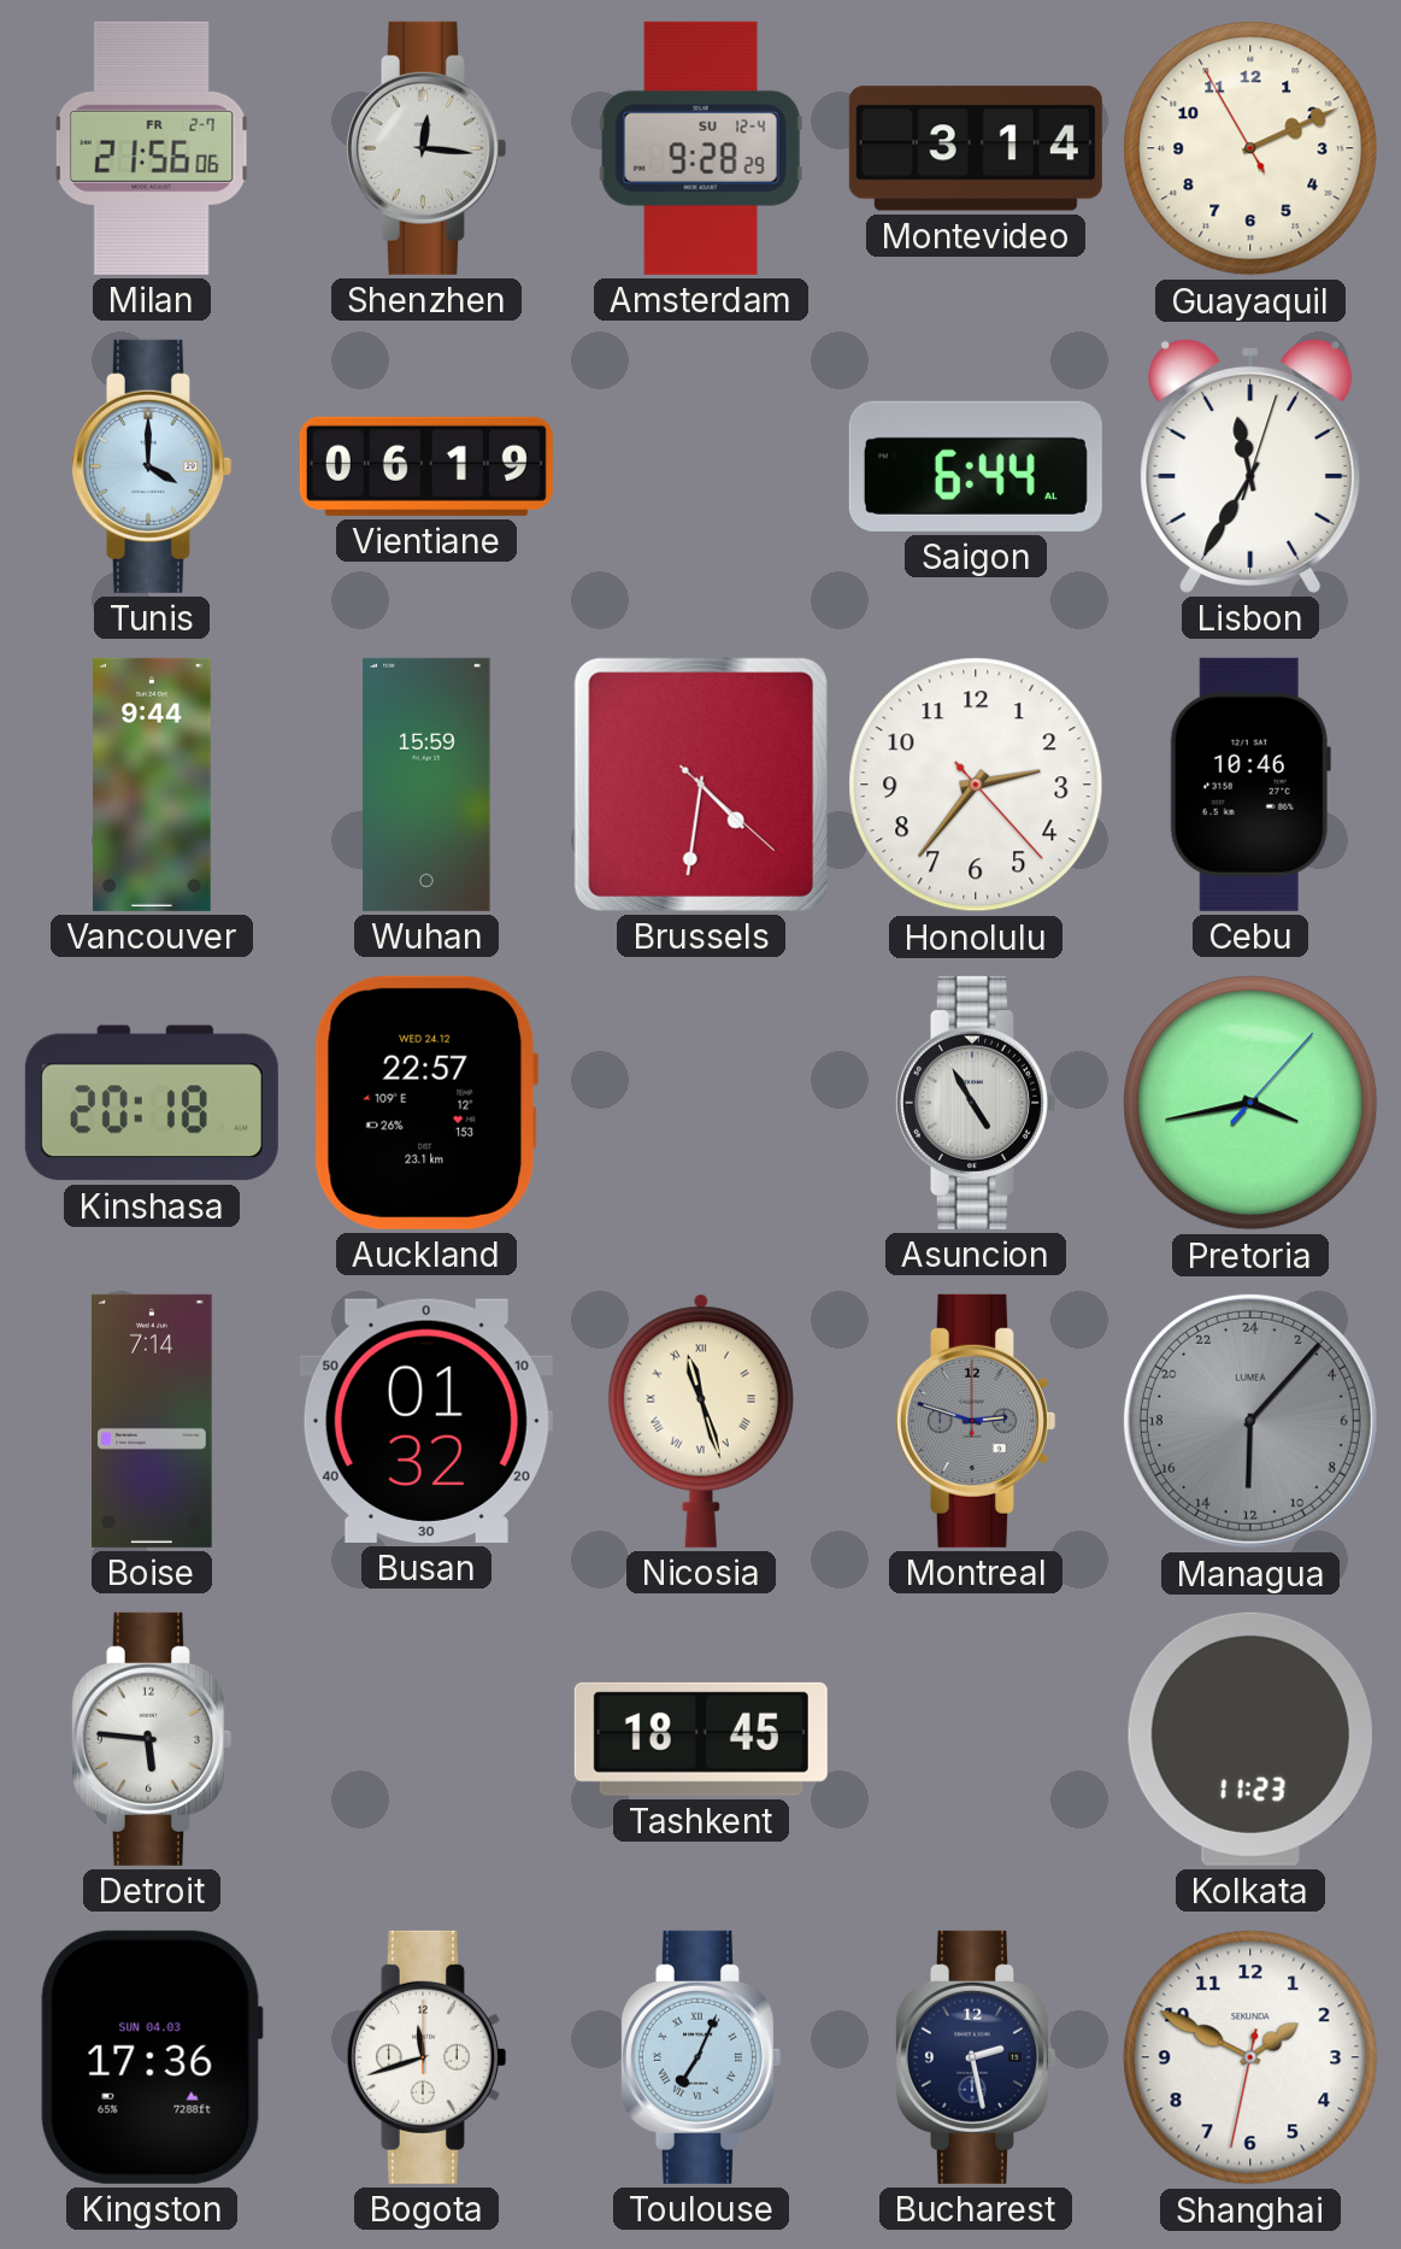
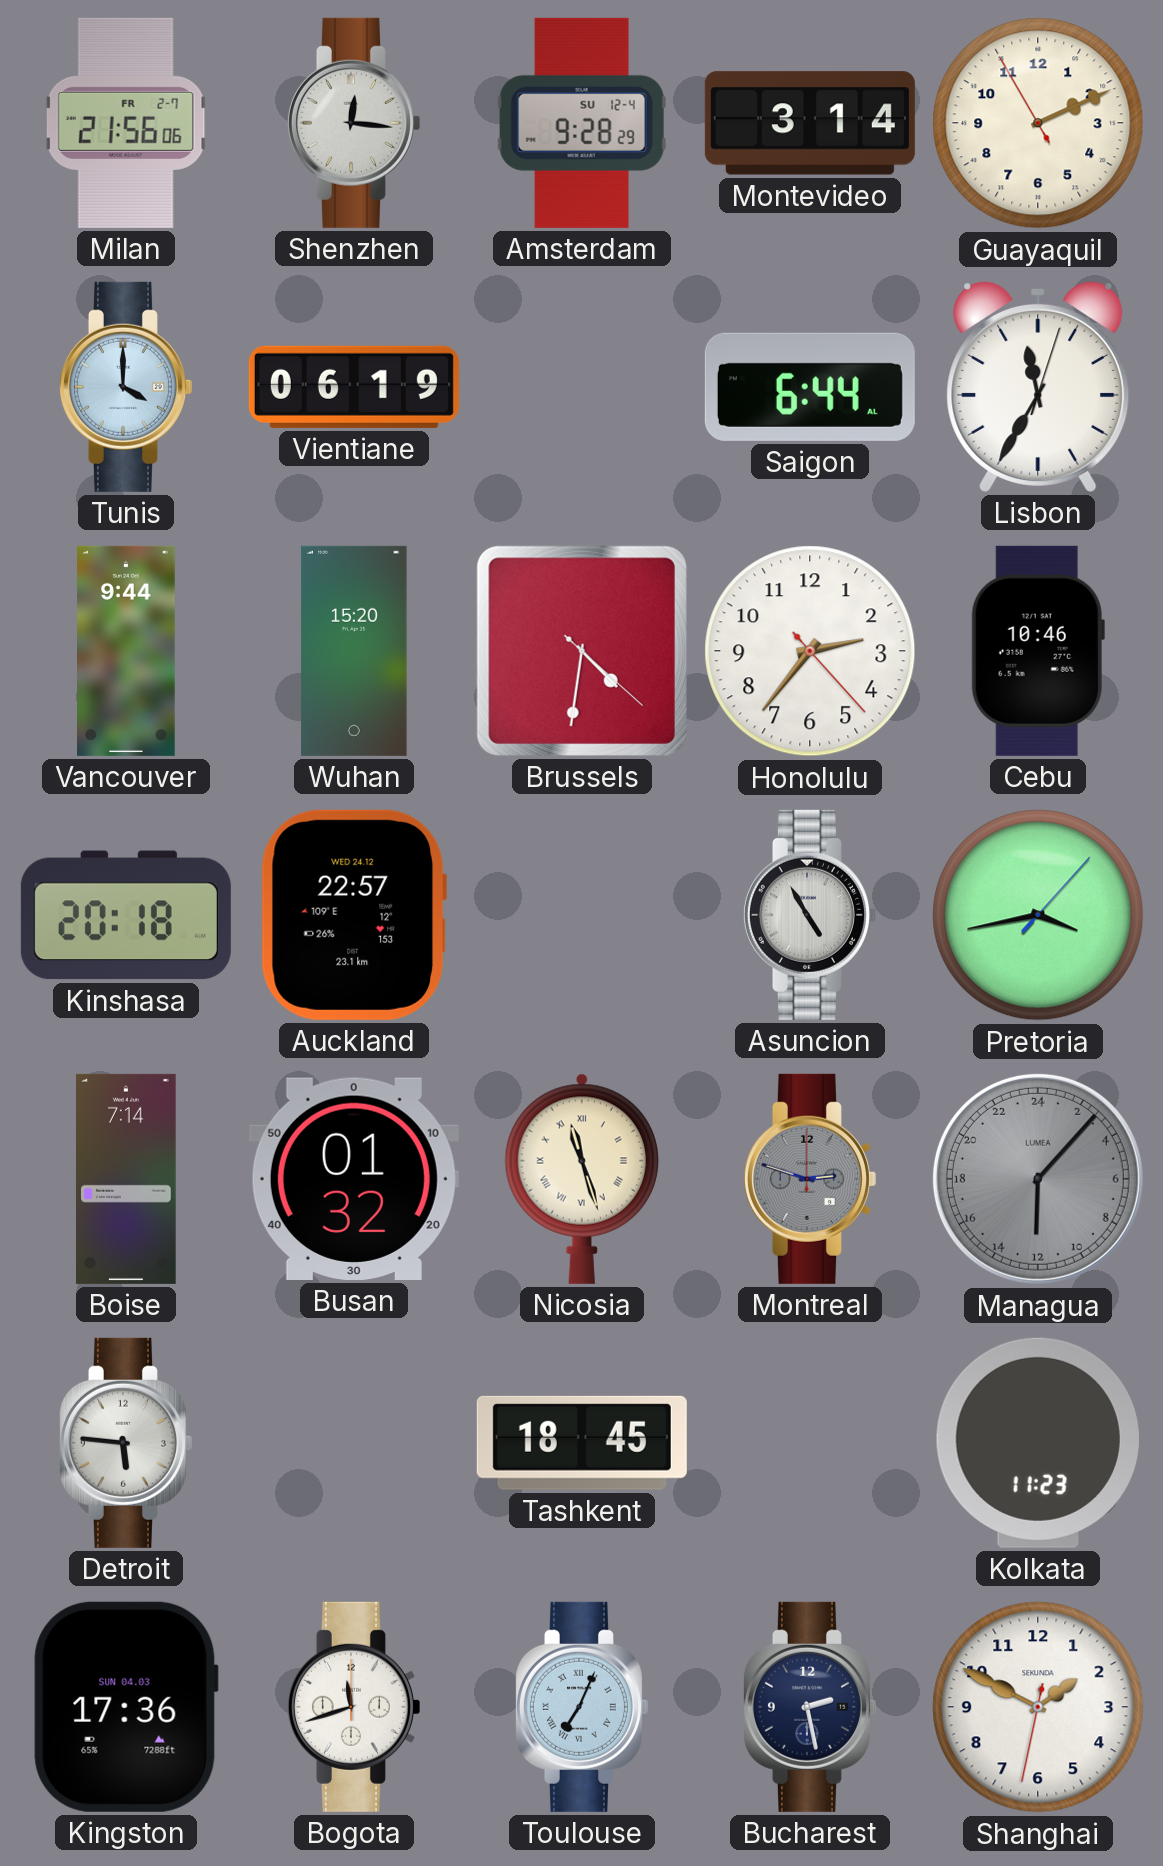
Wuhan: 15:59 -> 15:20
